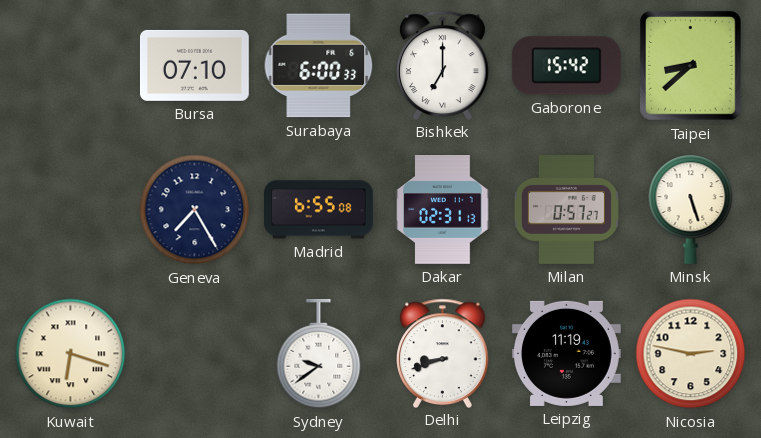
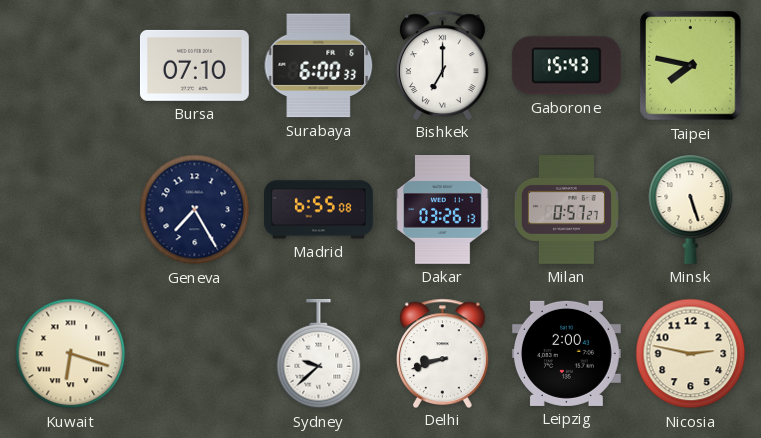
Gaborone: 15:42 -> 15:43
Taipei: 8:38 -> 7:47
Dakar: 02:31 -> 03:26
Sydney: 9:39 -> 9:38
Leipzig: 11:19 -> 2:00
